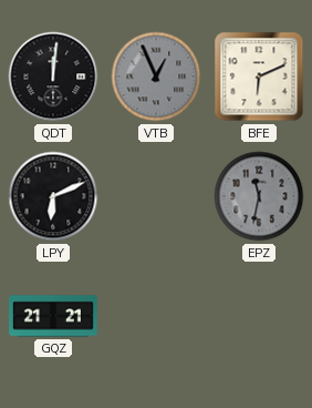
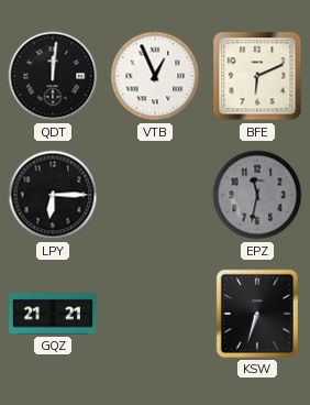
VTB dial: grey -> white
LPY: 6:11 -> 6:15
KSW: none -> 6:33
